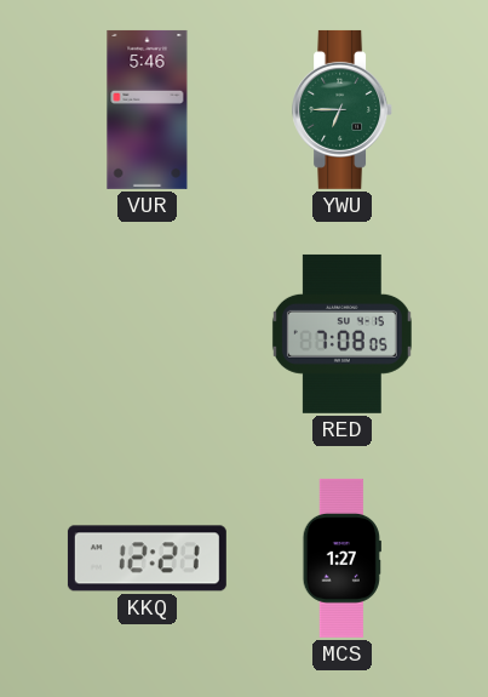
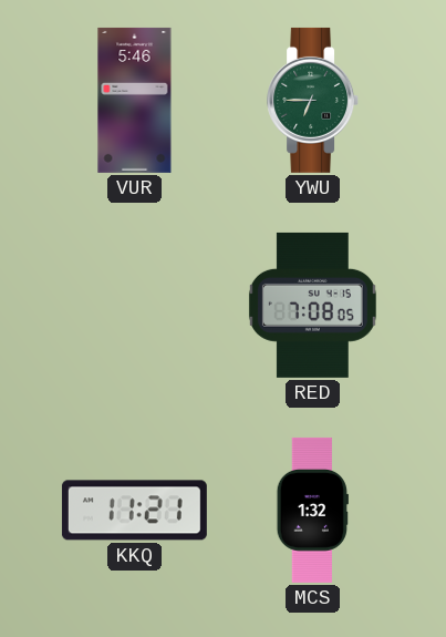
KKQ: 12:21 -> 11:21
MCS: 1:27 -> 1:32
